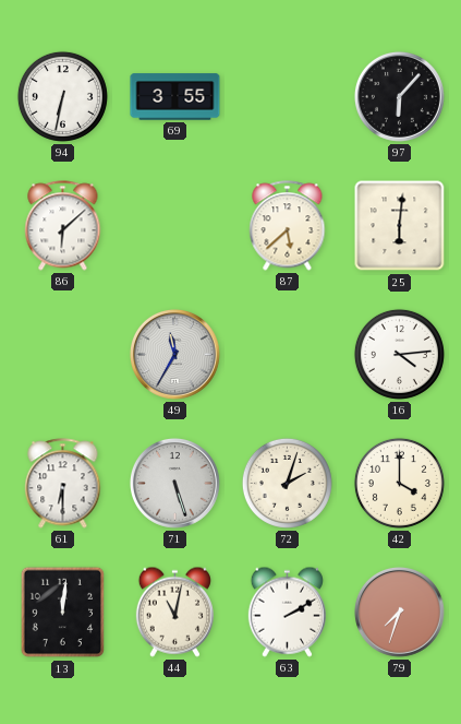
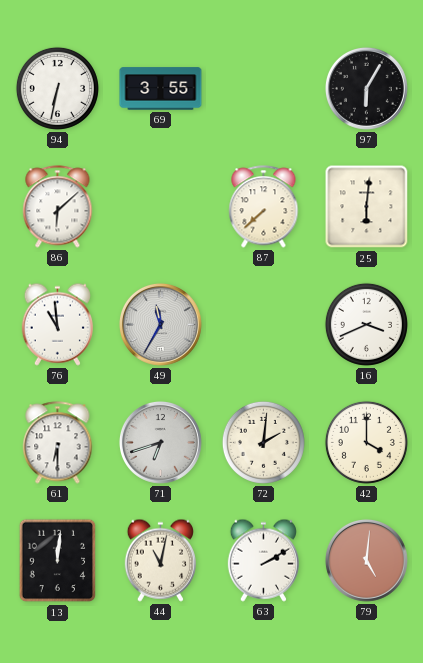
97: 6:07 -> 6:05
87: 5:38 -> 7:38
76: none -> 10:59
16: 4:14 -> 3:41
71: 5:27 -> 6:42
72: 2:03 -> 2:01
79: 7:33 -> 5:01
